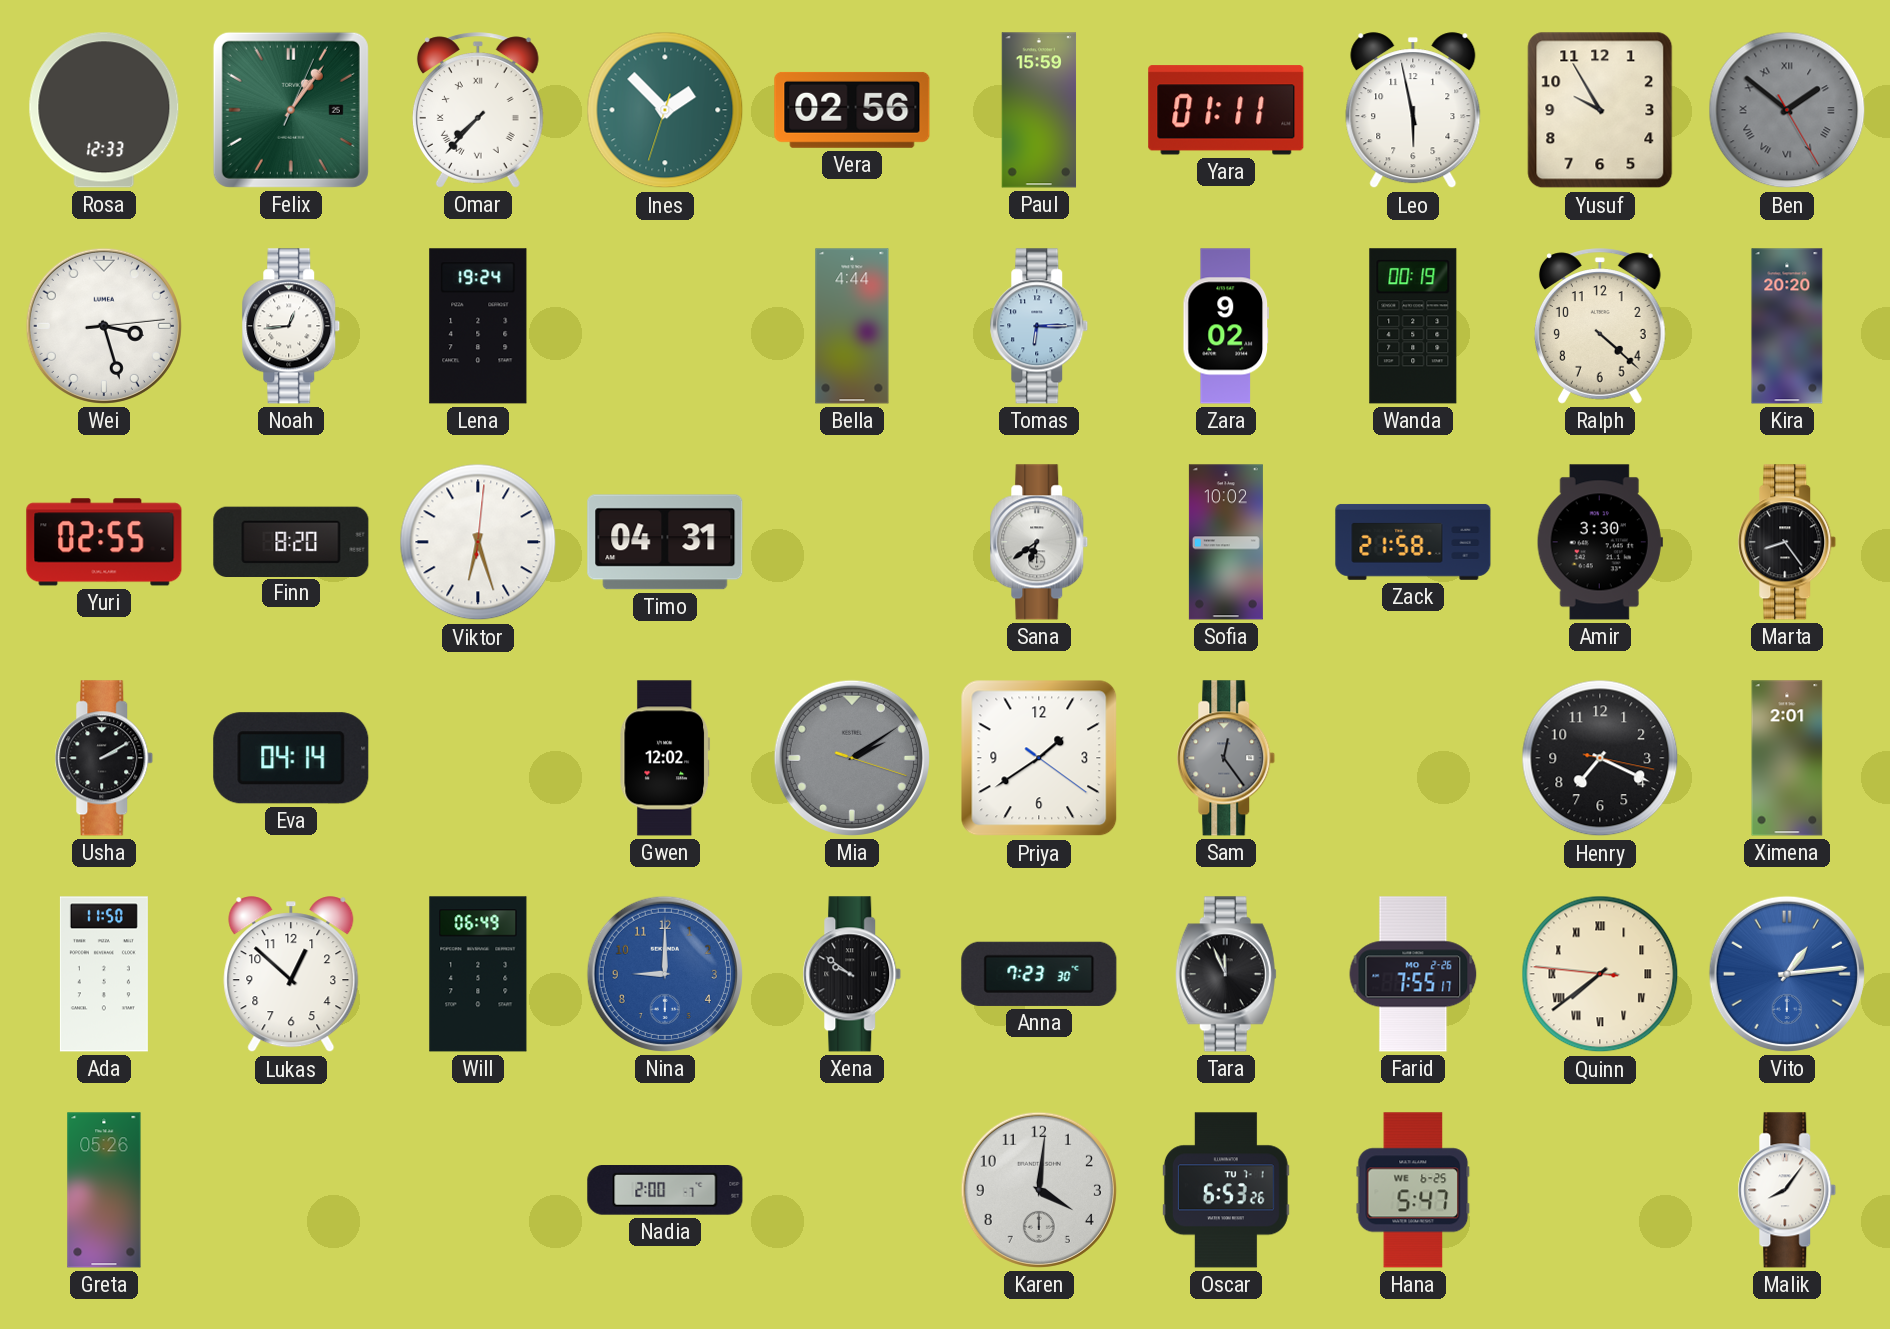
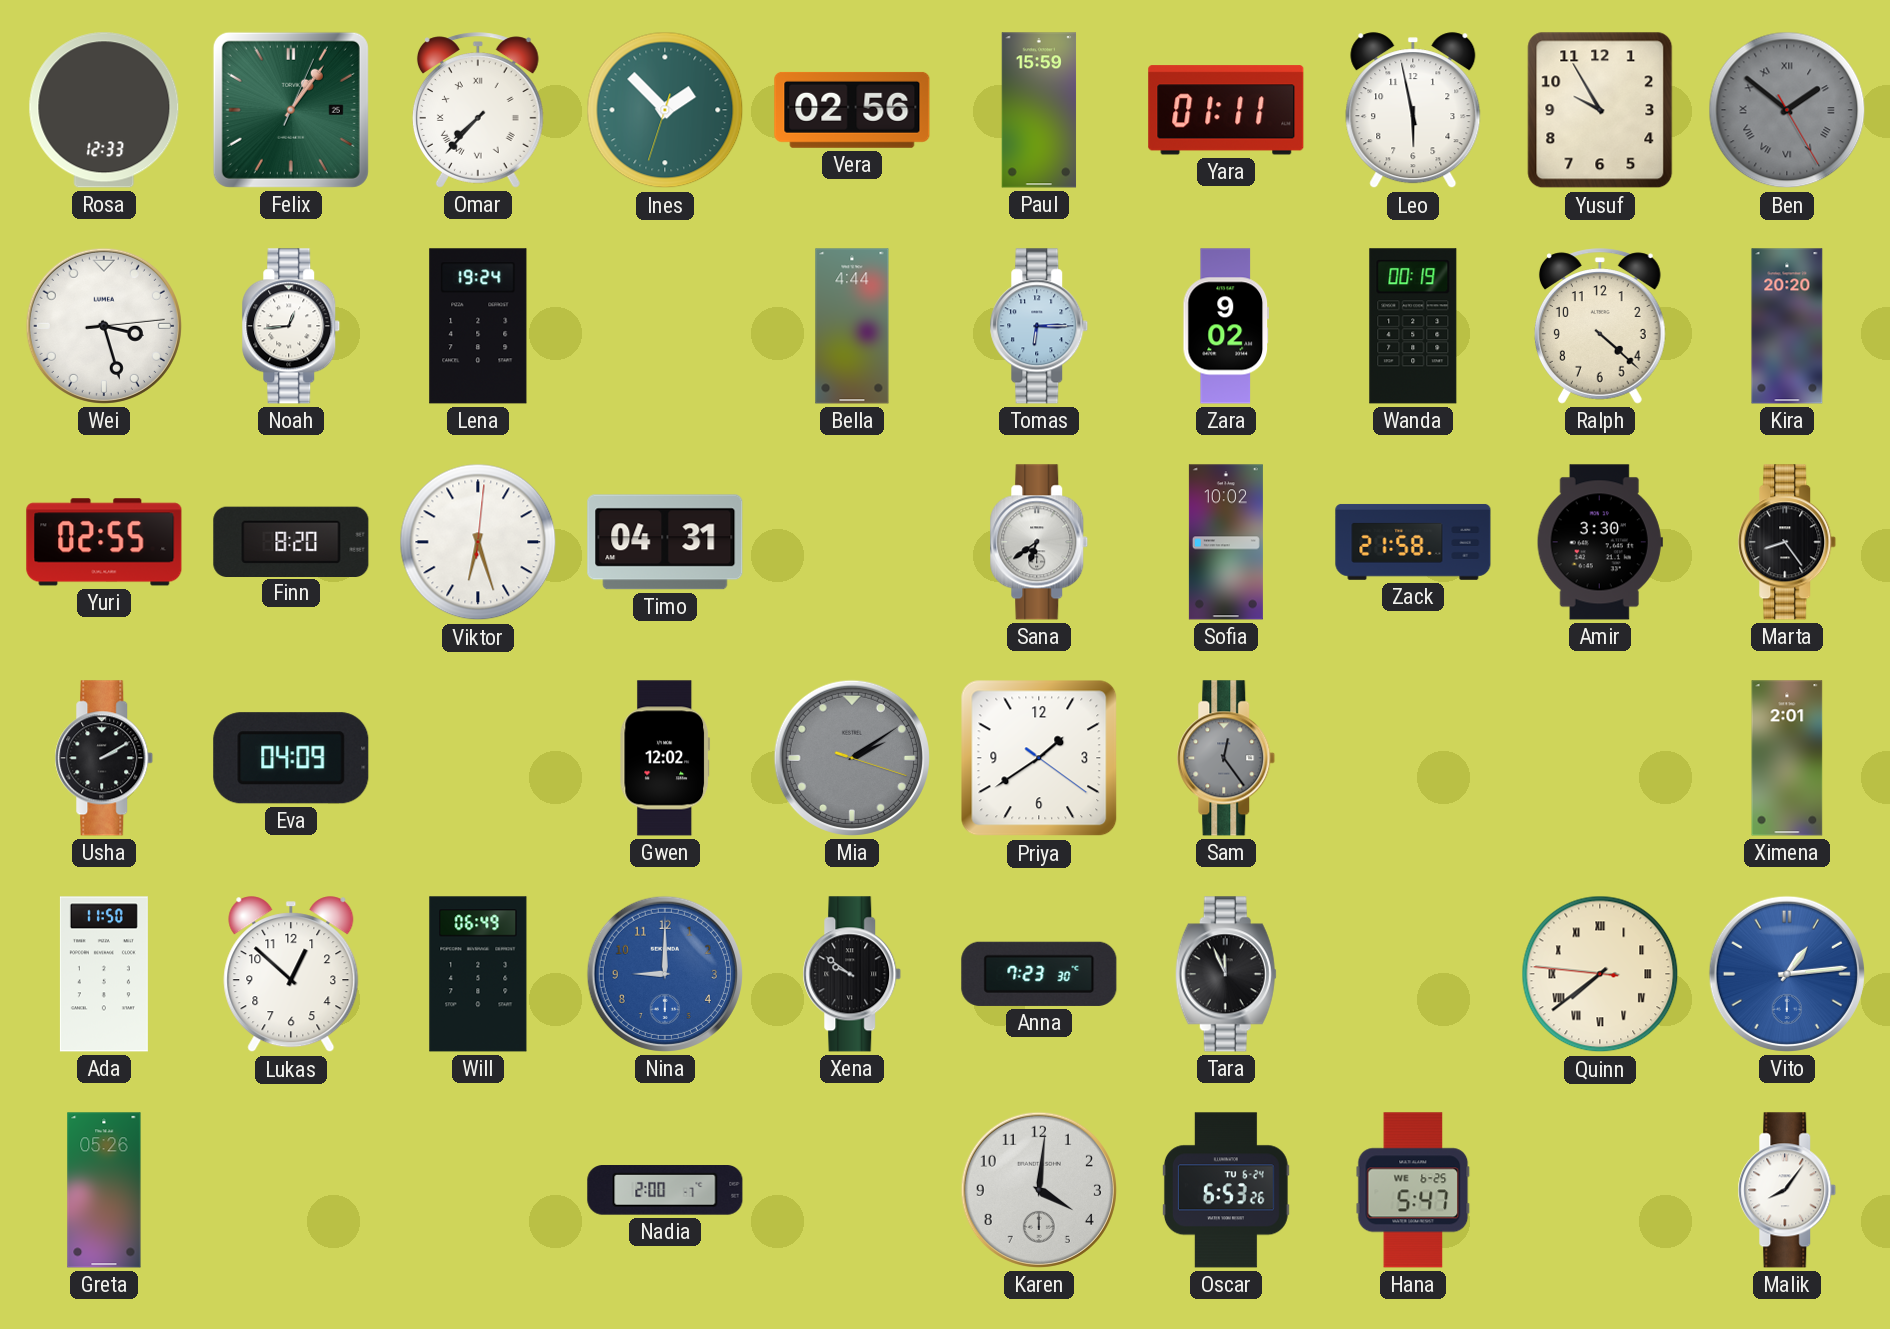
Eva: 04:14 -> 04:09
Henry: 7:19 -> none
Farid: 7:55 -> none
Oscar date: TU 7-1 -> TU 6-24
